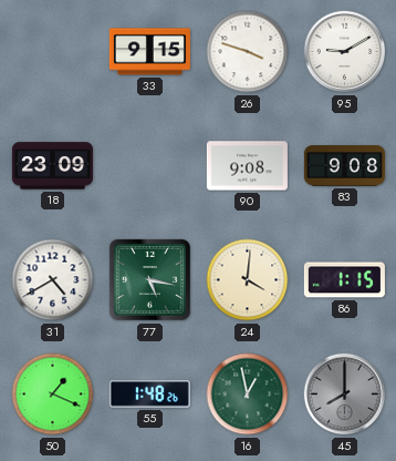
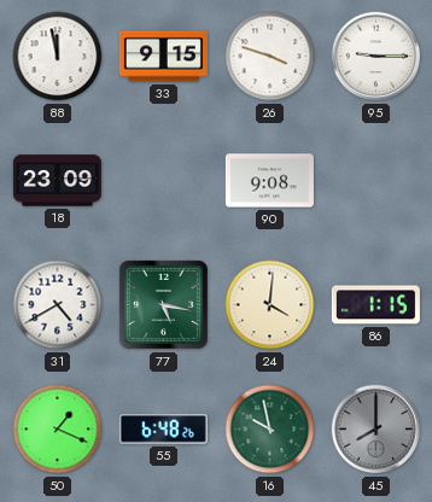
88: none -> 11:58
95: 9:10 -> 9:15
83: 9:08 -> none
55: 1:48 -> 6:48
16: 12:58 -> 9:58
